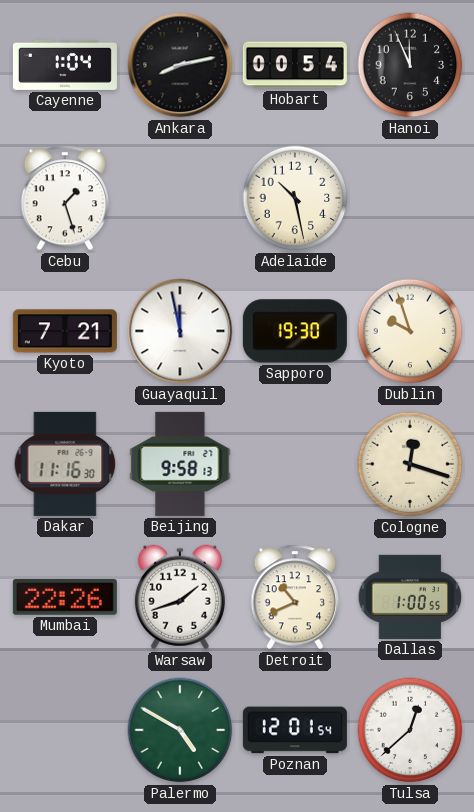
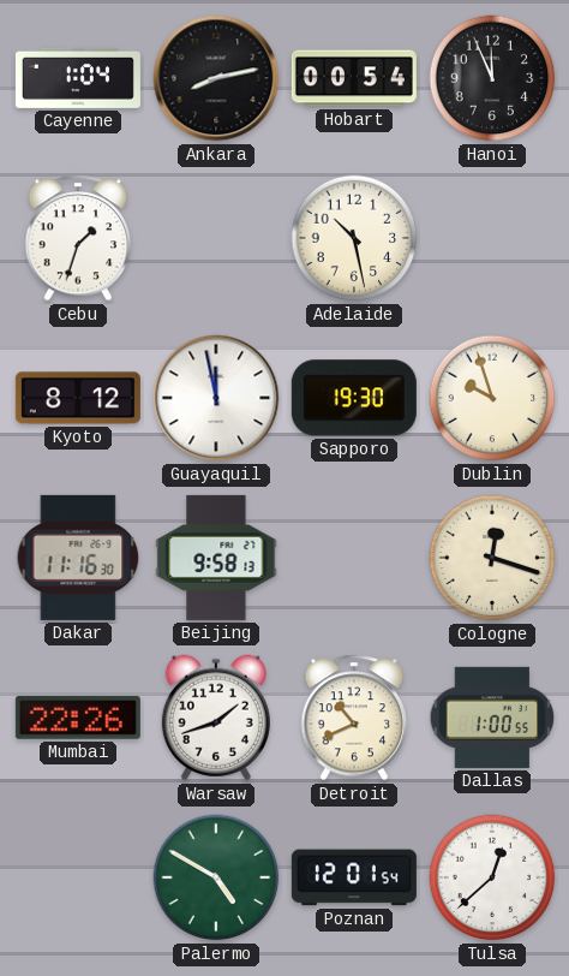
Cebu: 1:27 -> 1:33
Kyoto: 7:21 -> 8:12
